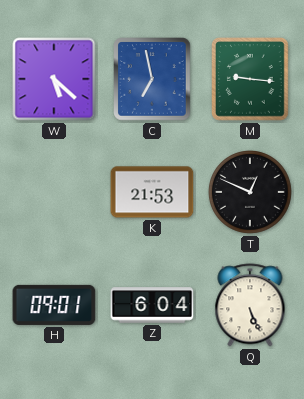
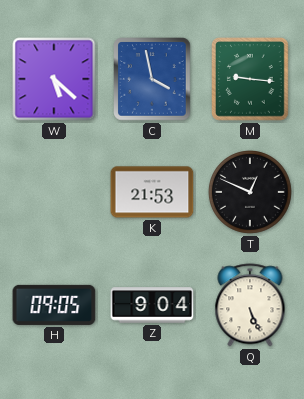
C: 6:58 -> 3:58
H: 09:01 -> 09:05
Z: 6:04 -> 9:04
